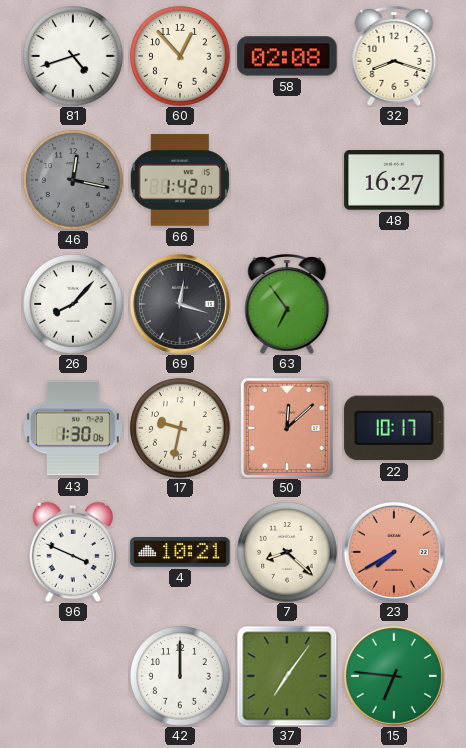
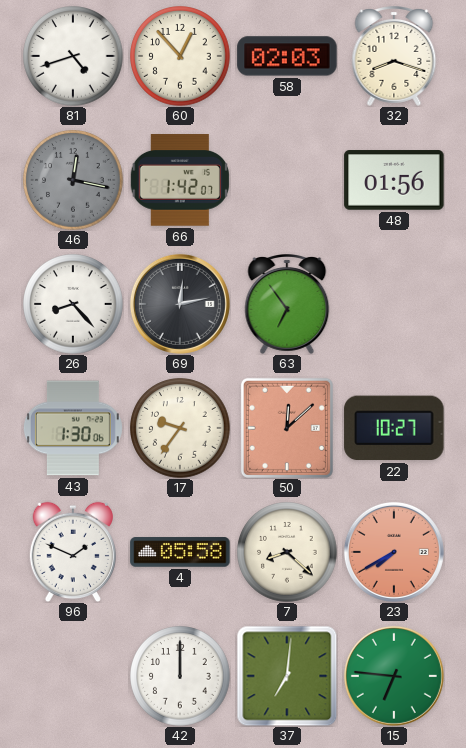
58: 02:08 -> 02:03
48: 16:27 -> 01:56
26: 8:07 -> 8:23
69: 12:18 -> 12:13
17: 9:32 -> 9:36
22: 10:17 -> 10:27
96: 3:49 -> 1:49
4: 10:21 -> 05:58
37: 7:06 -> 7:01
